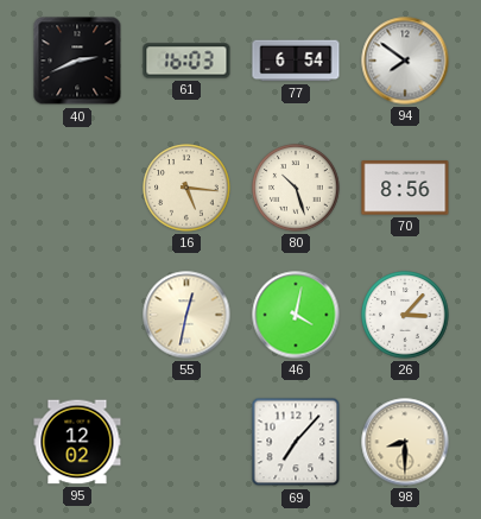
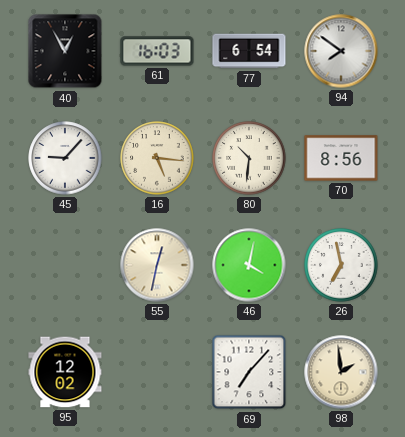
40: 2:41 -> 12:55
45: none -> 9:07
80: 10:27 -> 10:31
26: 3:07 -> 6:58
98: 8:30 -> 1:59
